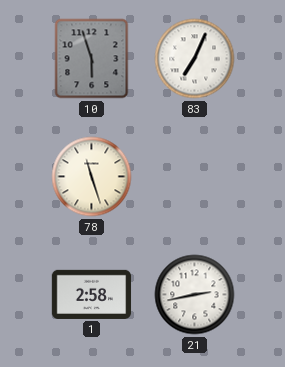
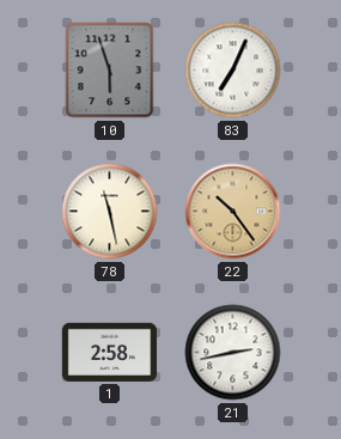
78: 11:27 -> 11:28
22: none -> 10:24
